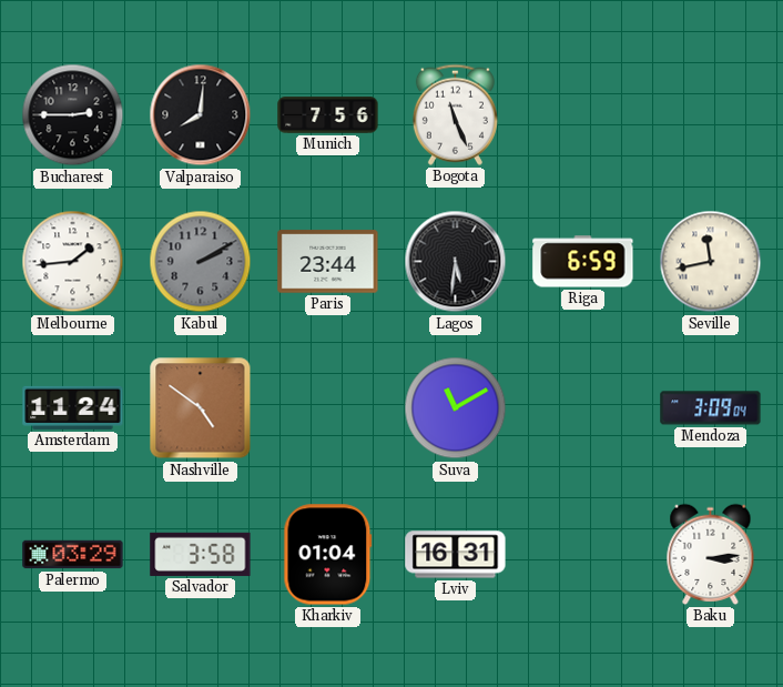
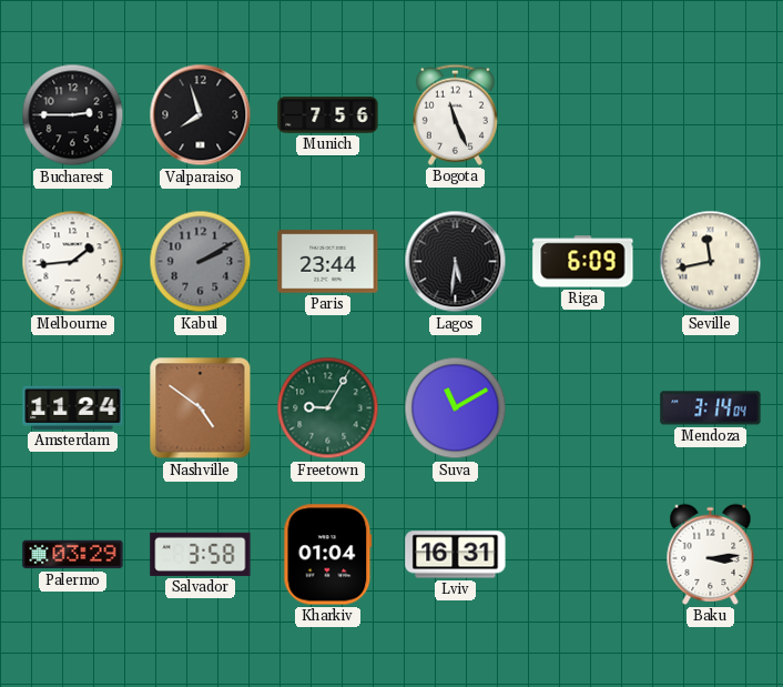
Valparaiso: 8:01 -> 7:57
Riga: 6:59 -> 6:09
Freetown: none -> 9:05
Mendoza: 3:09 -> 3:14
